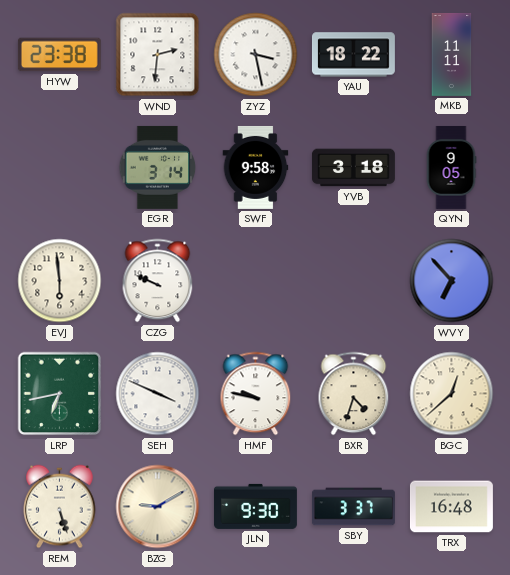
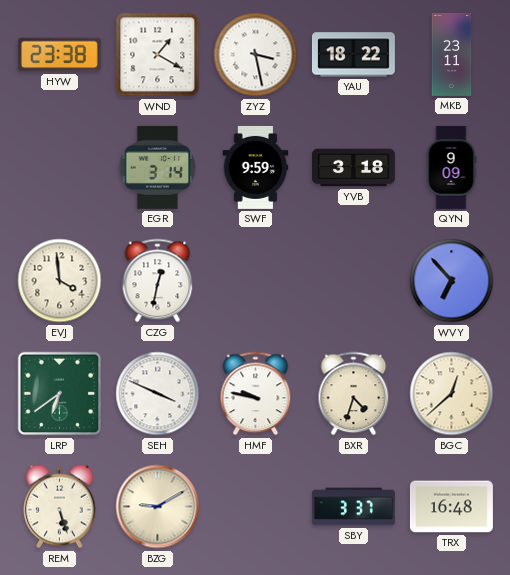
WND: 2:31 -> 1:20
MKB: 11:11 -> 23:11
SWF: 9:58 -> 9:59
QYN: 9:05 -> 9:09
EVJ: 5:59 -> 3:59
CZG: 9:49 -> 12:32
LRP: 6:43 -> 6:39
JLN: 9:30 -> none
